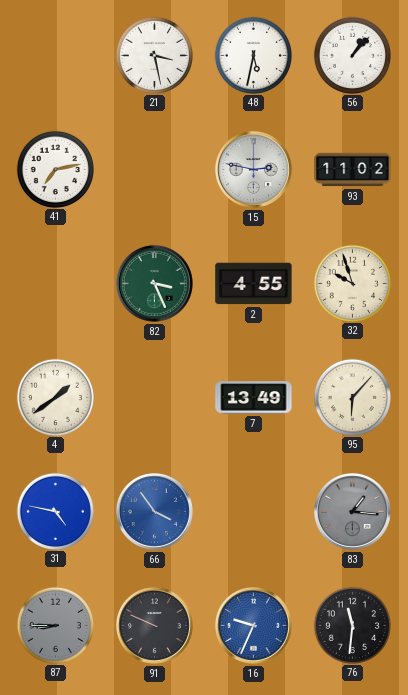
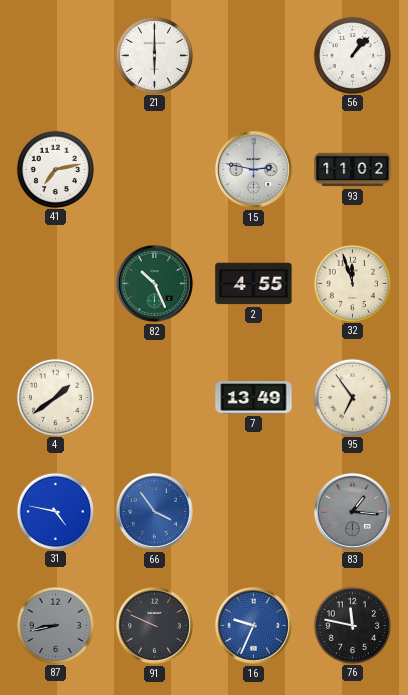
21: 3:28 -> 6:00
48: 5:32 -> none
82: 3:26 -> 10:26
32: 9:57 -> 11:57
95: 6:07 -> 6:54
87: 8:45 -> 8:43
76: 11:31 -> 11:47
